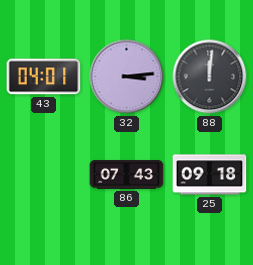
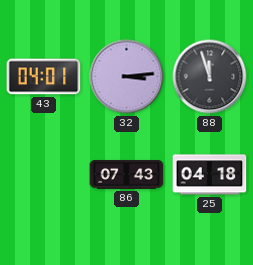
88: 12:01 -> 11:57
25: 09:18 -> 04:18
